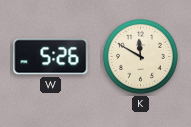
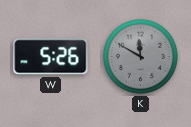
K dial: cream -> grey
